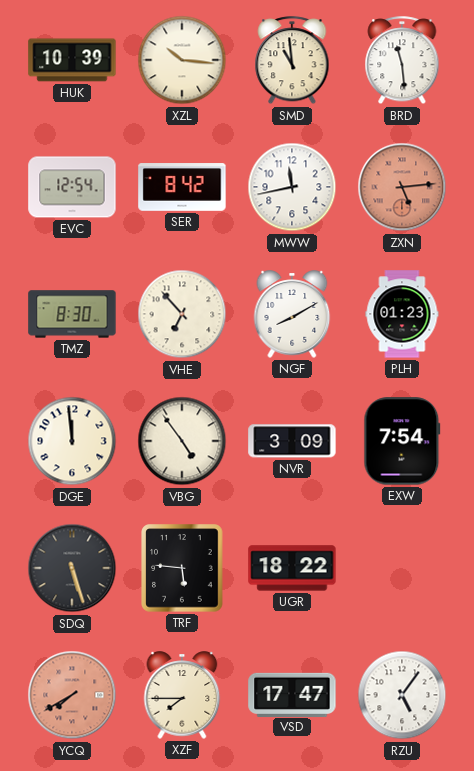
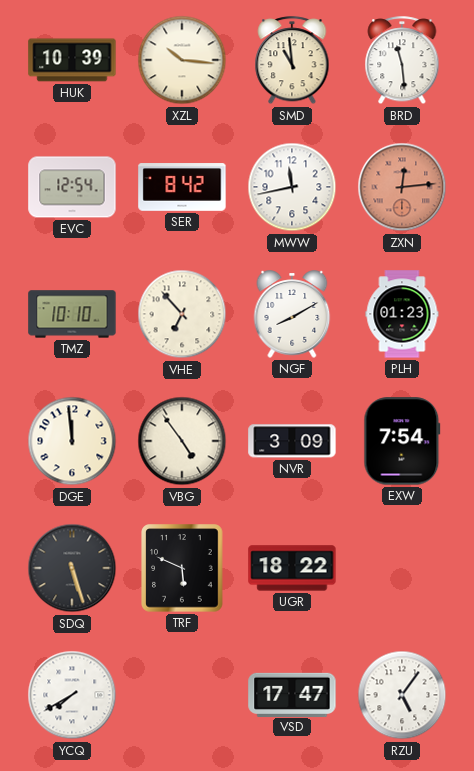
ZXN: 5:14 -> 12:14
TMZ: 8:30 -> 10:10
TRF: 5:46 -> 5:49
YCQ dial: salmon -> white
XZF: 7:45 -> none
